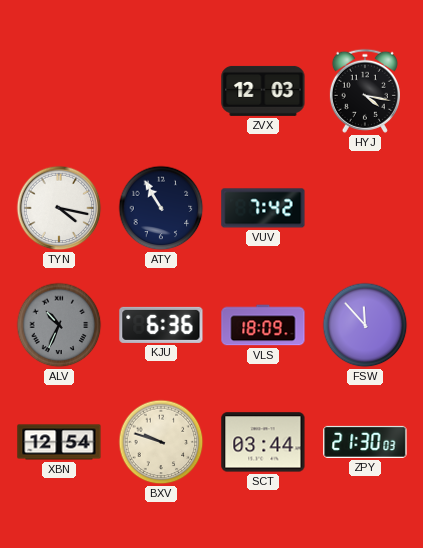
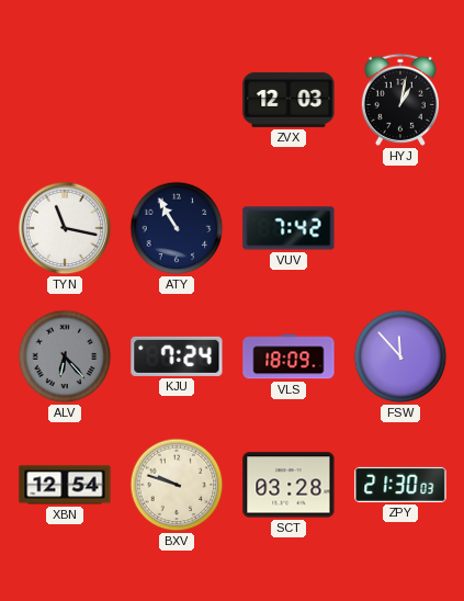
HYJ: 4:17 -> 1:02
TYN: 4:17 -> 11:17
ALV: 10:34 -> 6:23
KJU: 6:36 -> 7:24
SCT: 03:44 -> 03:28
